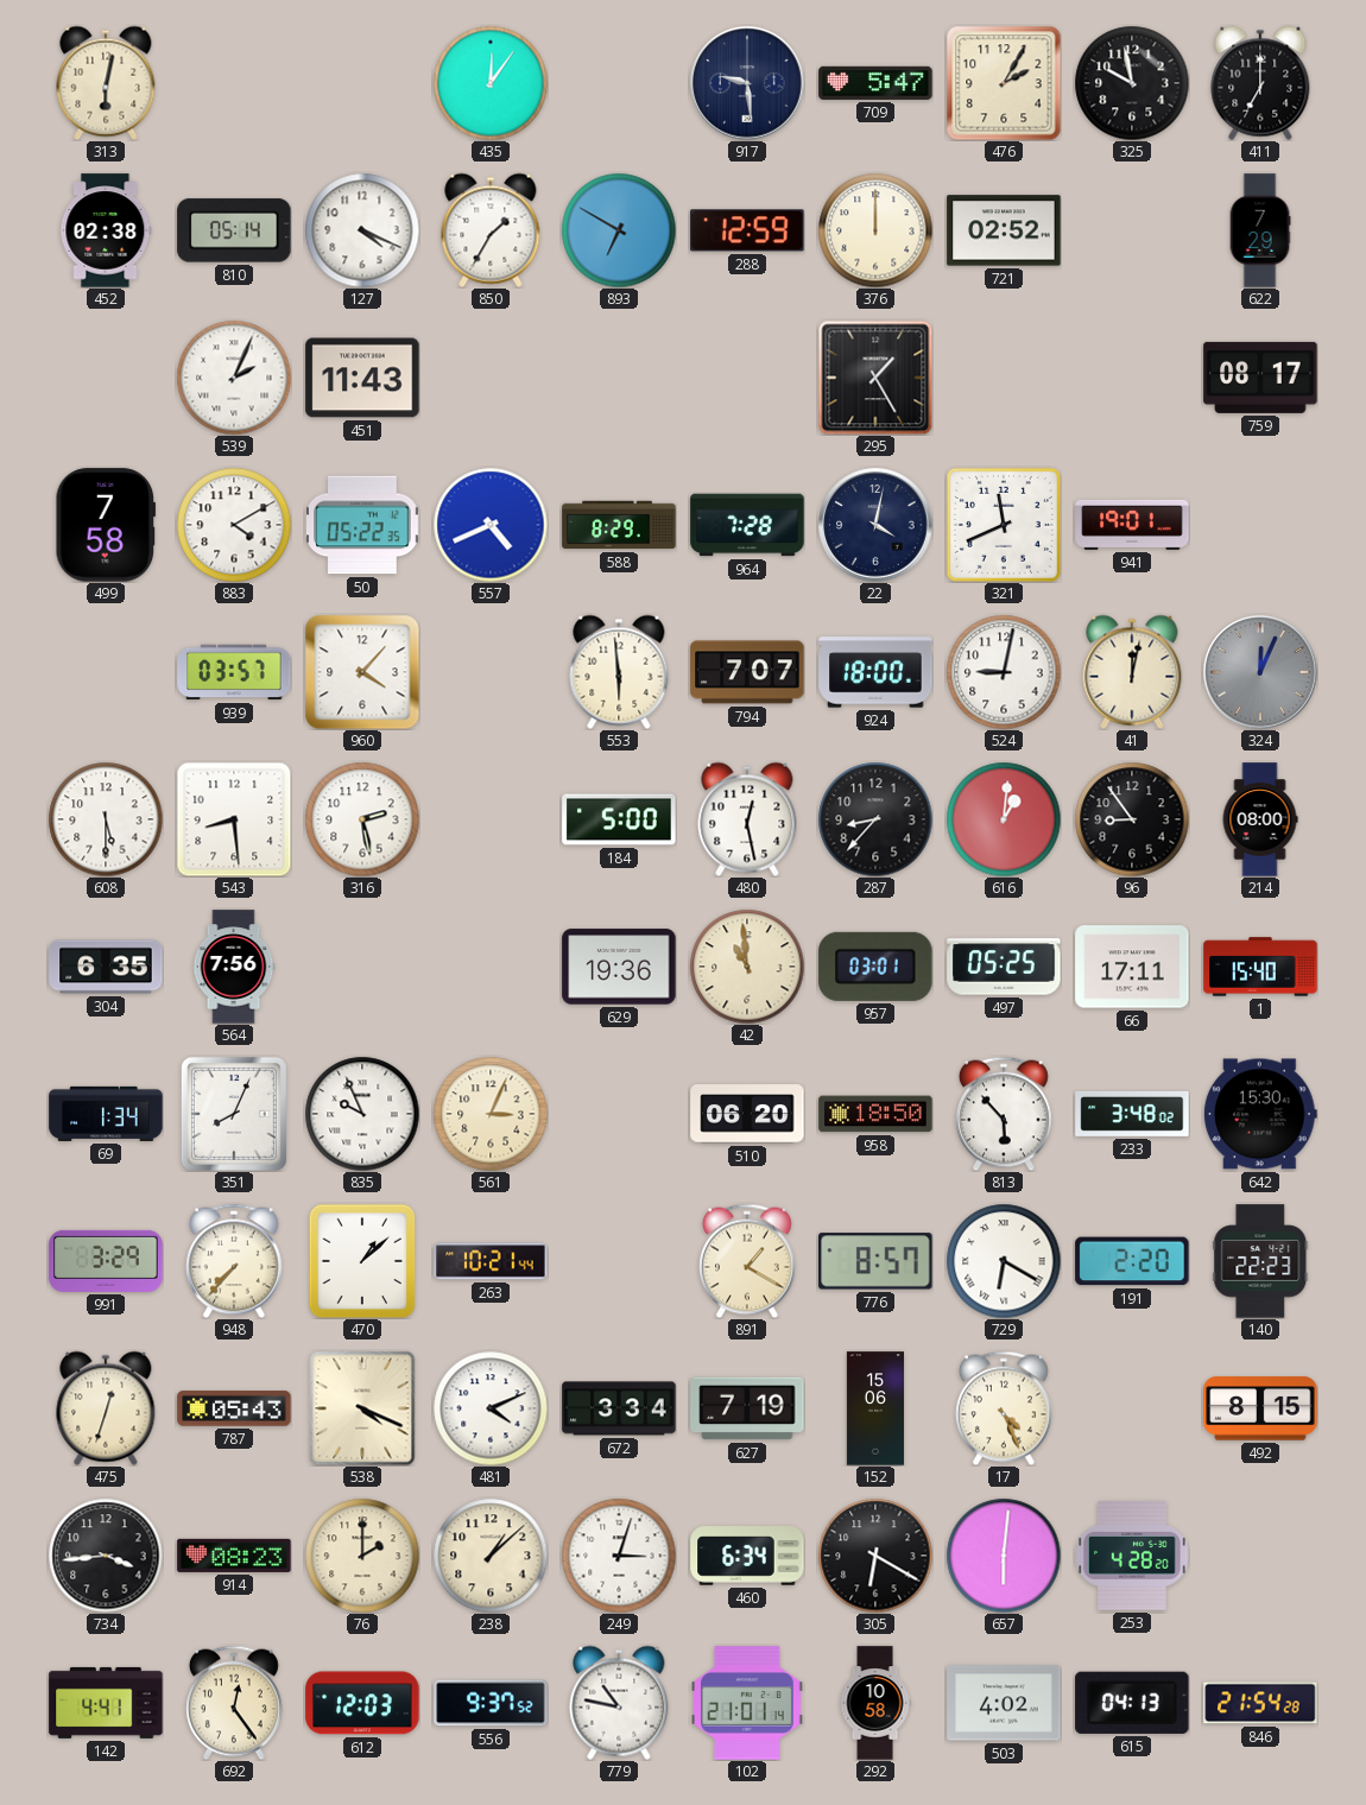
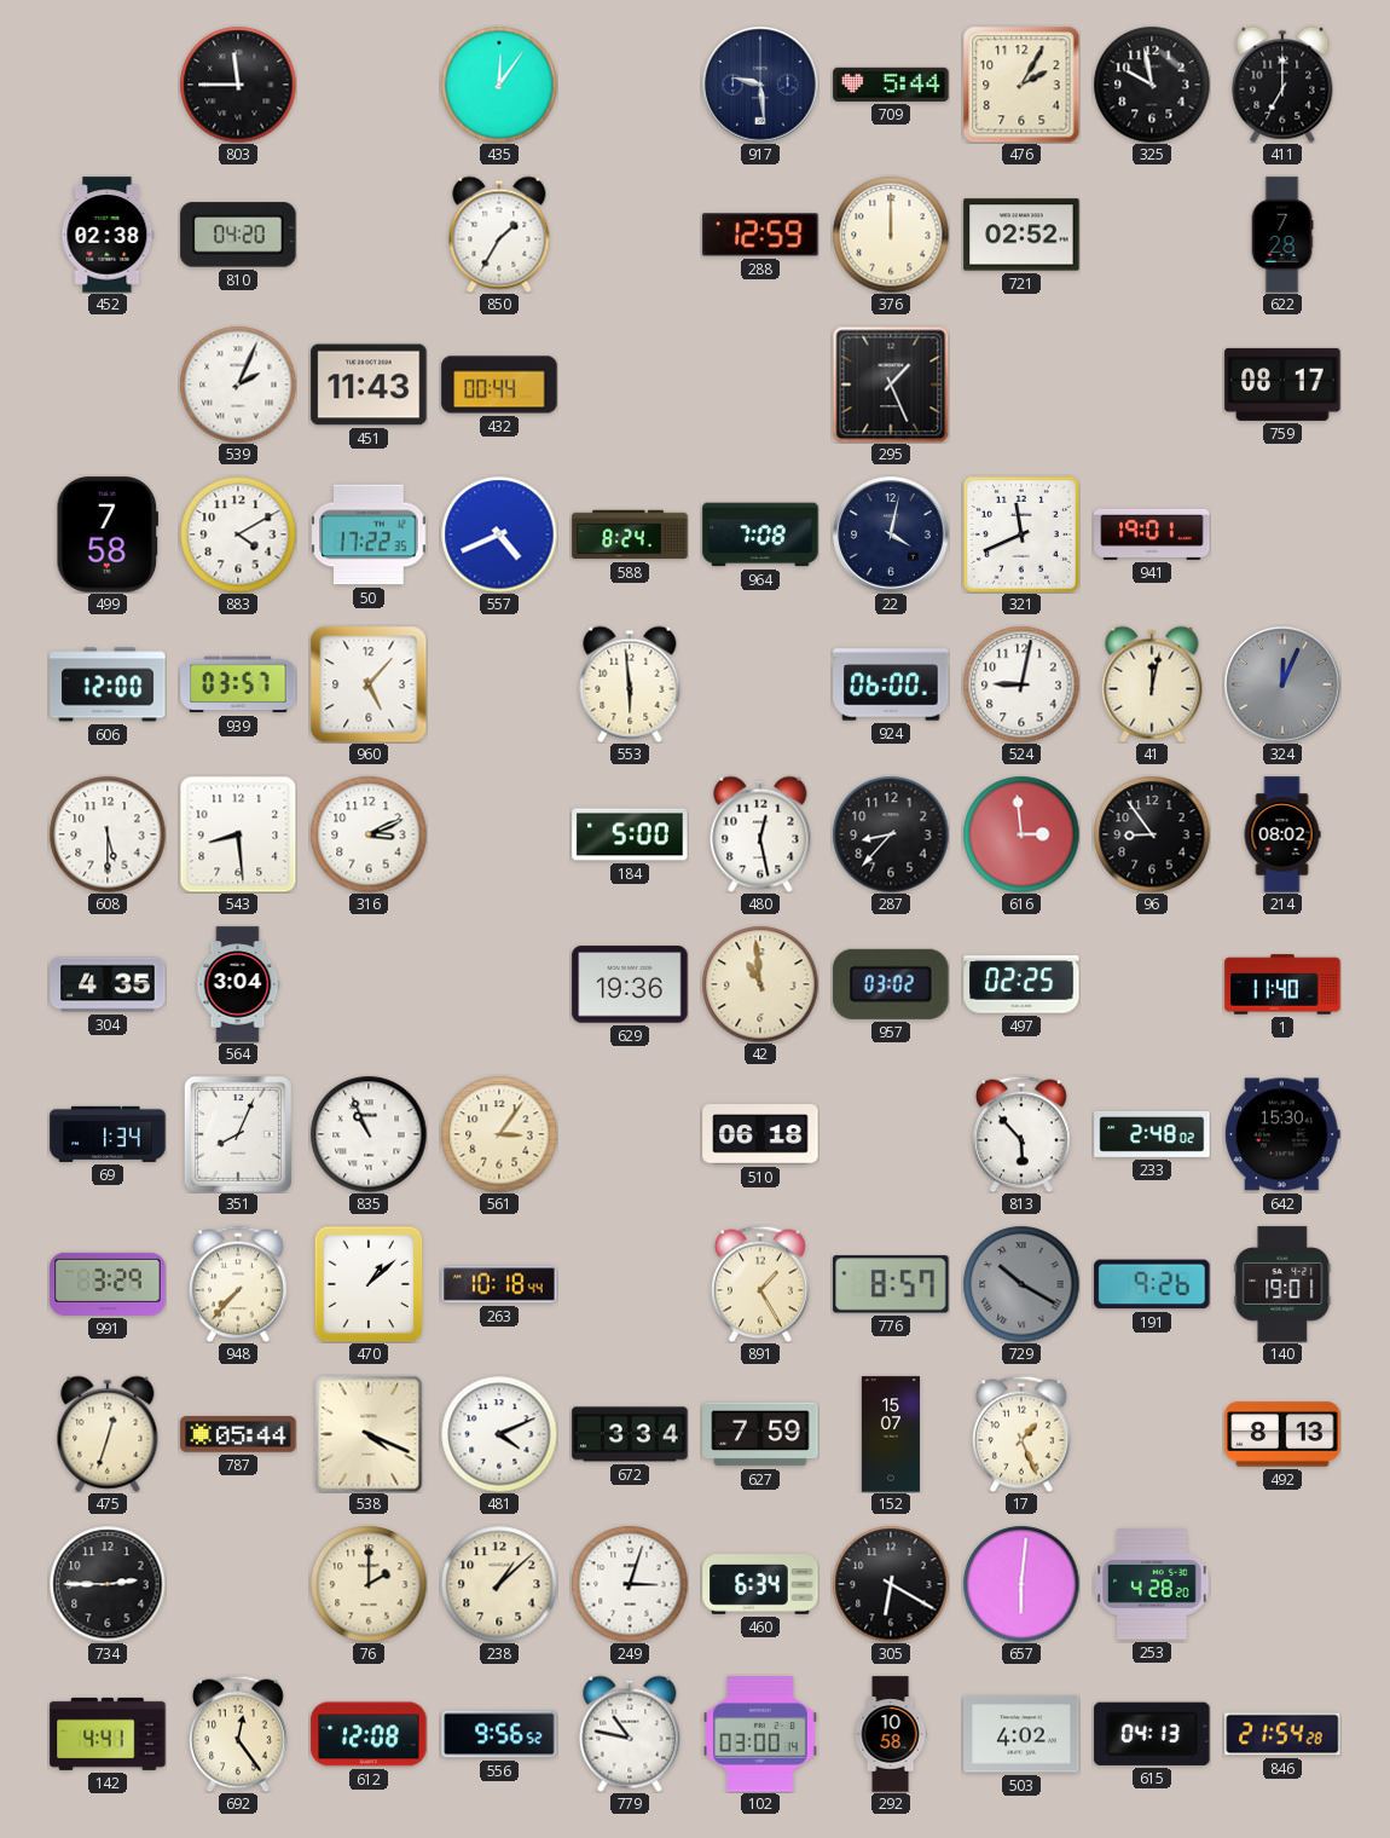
313: 6:02 -> none
803: none -> 11:45
709: 5:47 -> 5:44
810: 05:14 -> 04:20
127: 4:19 -> none
893: 6:50 -> none
622: 7:29 -> 7:28
432: none -> 00:44
295: 1:25 -> 1:26
50: 05:22 -> 17:22
588: 8:29 -> 8:24
964: 7:28 -> 7:08
606: none -> 12:00
960: 4:07 -> 5:07
794: 7:07 -> none
924: 18:00 -> 06:00
316: 2:28 -> 3:11
616: 1:01 -> 2:59
214: 08:00 -> 08:02
304: 6:35 -> 4:35
564: 7:56 -> 3:04
957: 03:01 -> 03:02
497: 05:25 -> 02:25
66: 17:11 -> none
1: 15:40 -> 11:40
835: 9:56 -> 10:56
561: 3:04 -> 3:06
510: 06:20 -> 06:18
958: 18:50 -> none
233: 3:48 -> 2:48
263: 10:21 -> 10:18
891: 1:20 -> 1:25
729: 6:20 -> 10:20
729 dial: white -> grey
191: 2:20 -> 9:26
140: 22:23 -> 19:01
787: 05:43 -> 05:44
627: 7:19 -> 7:59
152: 15:06 -> 15:07
17: 4:26 -> 1:26
492: 8:15 -> 8:13
734: 3:44 -> 2:45
914: 08:23 -> none
612: 12:03 -> 12:08
556: 9:37 -> 9:56
102: 21:01 -> 03:00
